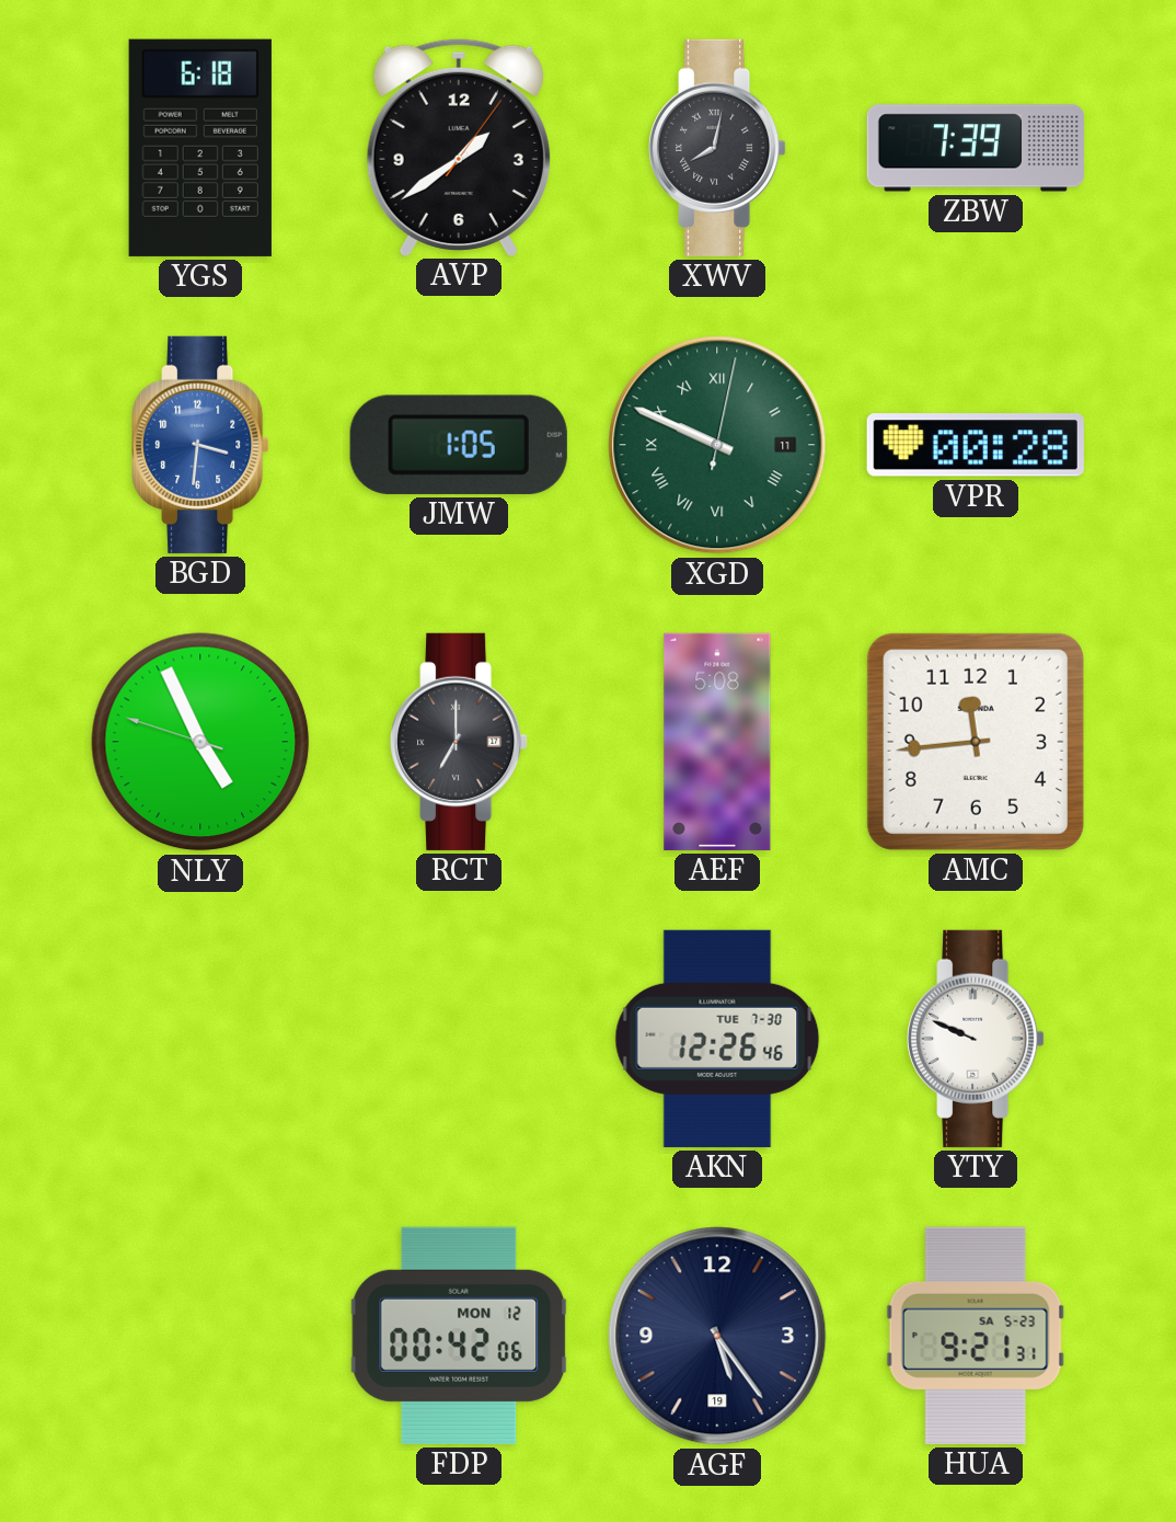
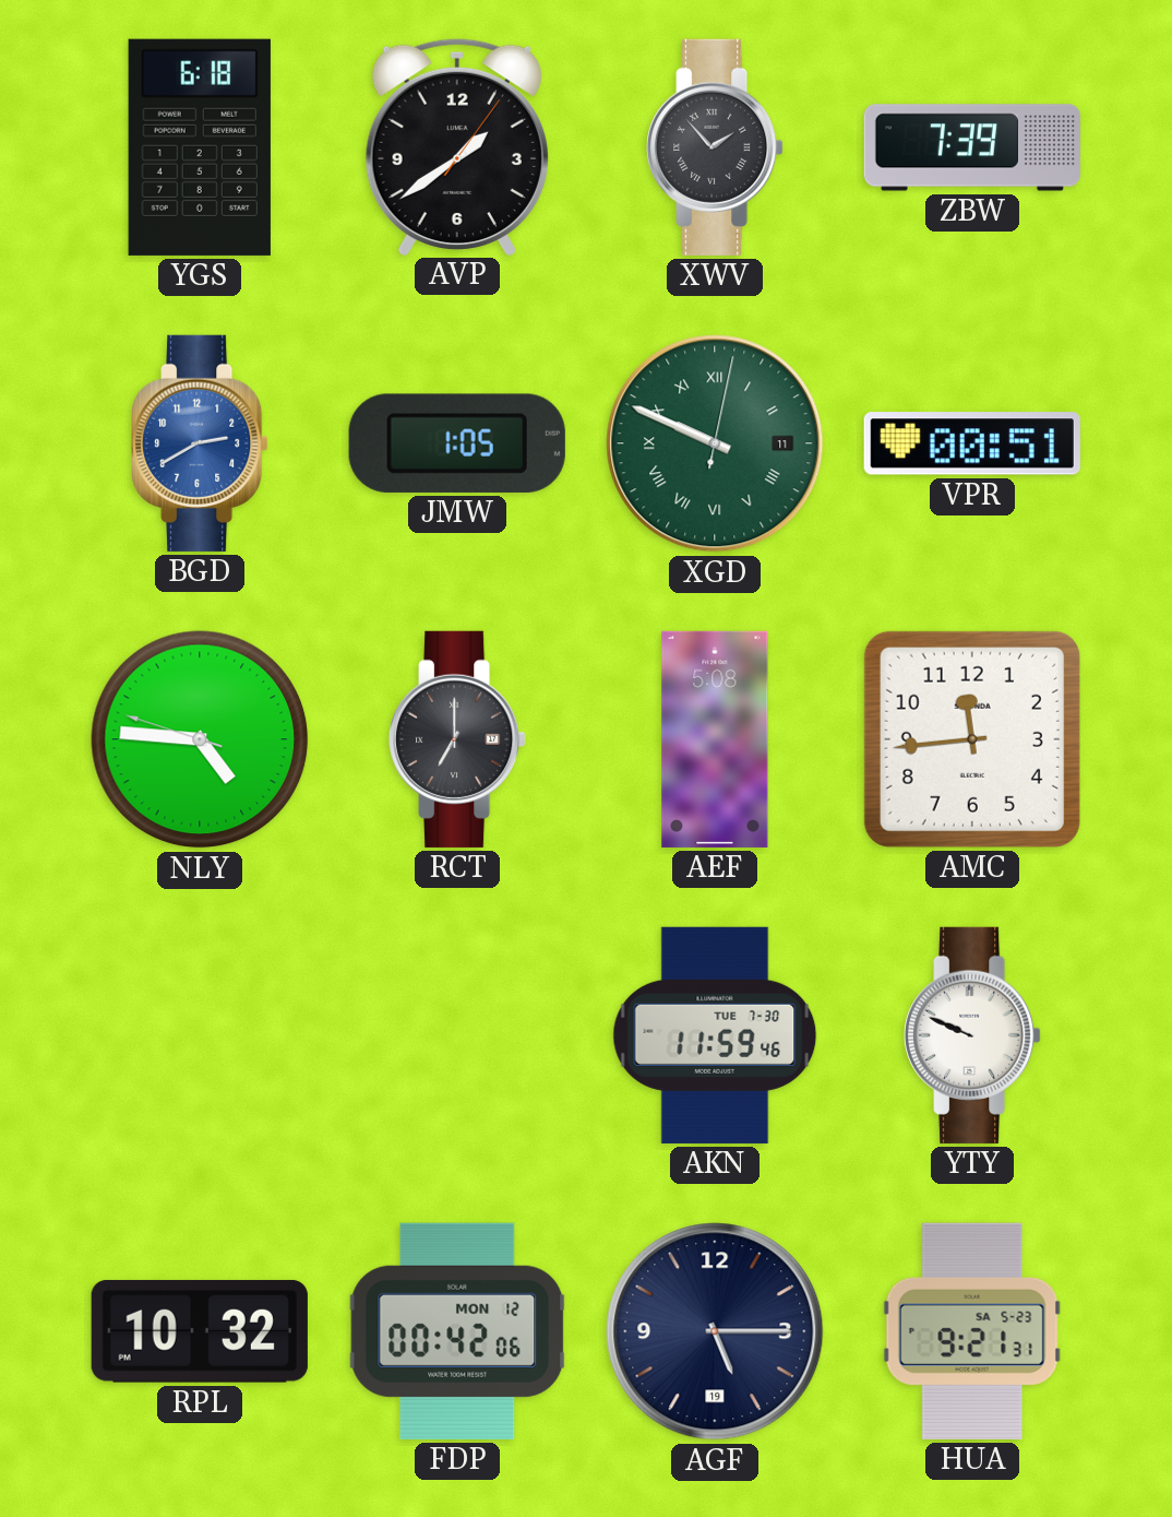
XWV: 8:02 -> 1:53
BGD: 3:31 -> 2:40
VPR: 00:28 -> 00:51
NLY: 4:55 -> 4:45
AKN: 12:26 -> 11:59
RPL: none -> 10:32
AGF: 5:24 -> 5:15
